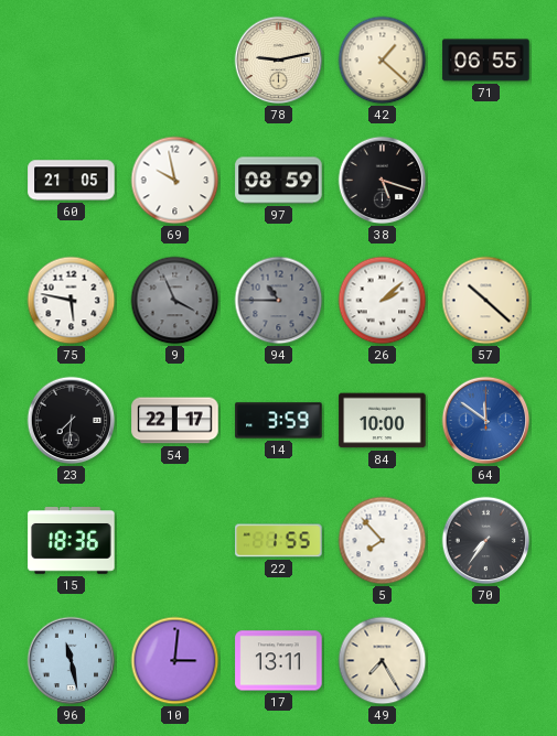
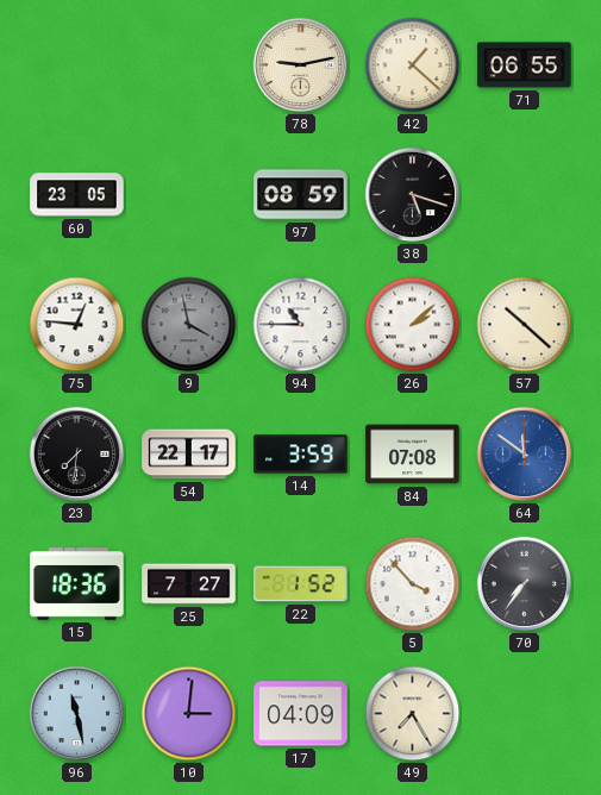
60: 21:05 -> 23:05
69: 9:58 -> none
75: 5:47 -> 12:46
9: 3:56 -> 3:58
94 dial: grey -> white
84: 10:00 -> 07:08
25: none -> 7:27
22: 1:55 -> 1:52
5: 7:53 -> 3:53
17: 13:11 -> 04:09
